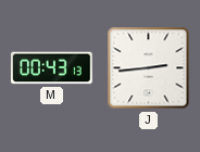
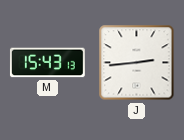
M: 00:43 -> 15:43
